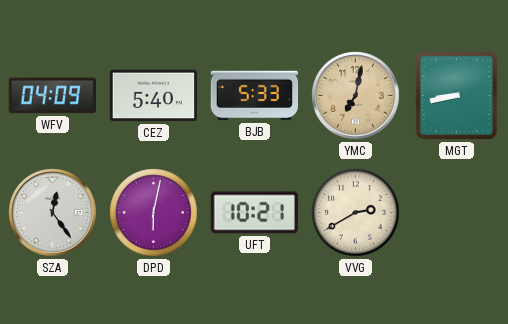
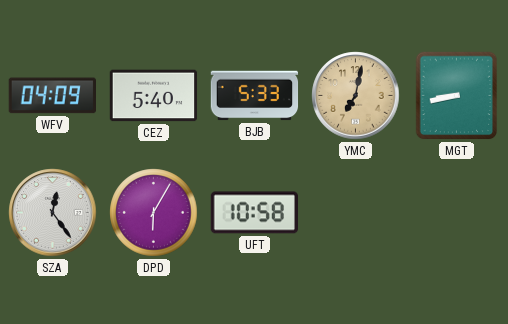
DPD: 6:02 -> 6:05
UFT: 10:21 -> 10:58
VVG: 2:40 -> none
